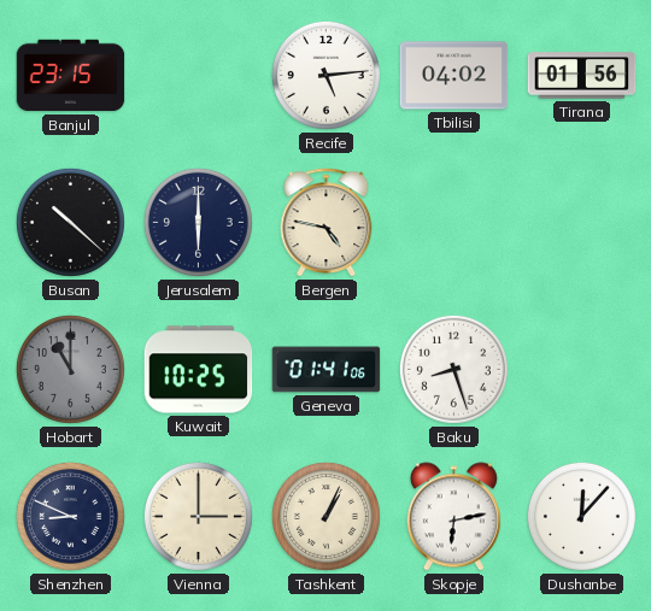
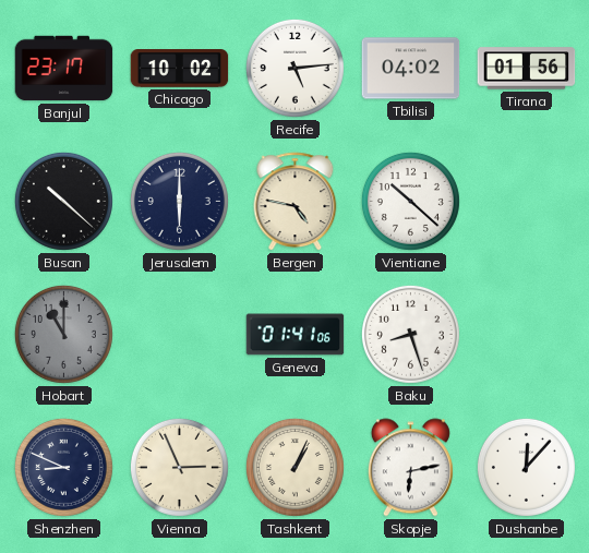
Banjul: 23:15 -> 23:17
Chicago: none -> 10:02
Vientiane: none -> 10:22
Kuwait: 10:25 -> none
Vienna: 3:00 -> 2:56
